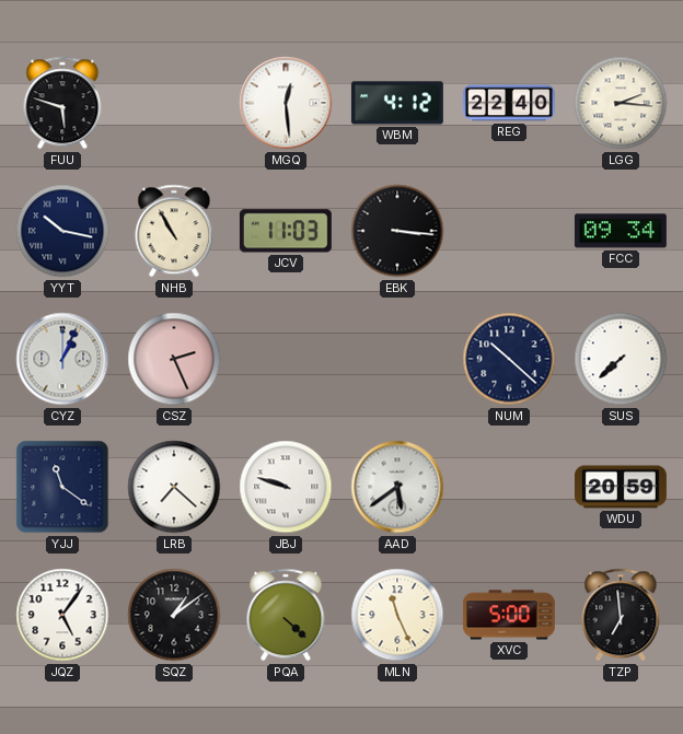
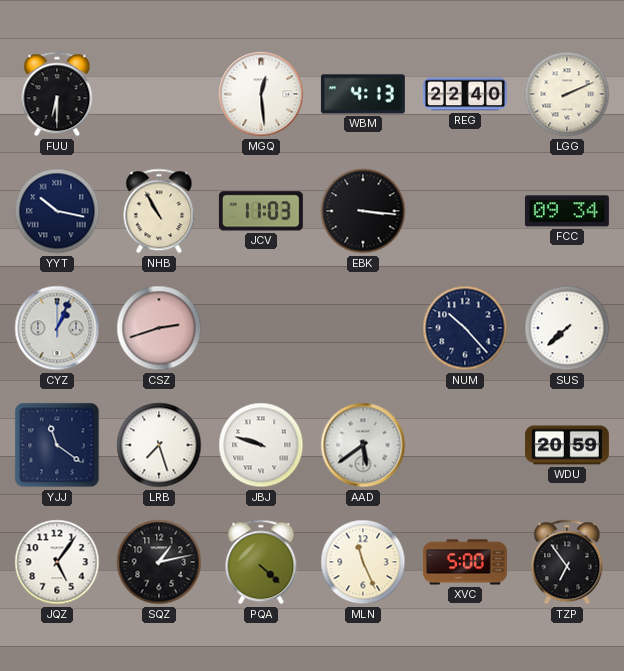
FUU: 5:48 -> 6:30
WBM: 4:12 -> 4:13
LGG: 2:16 -> 2:11
CSZ: 2:26 -> 2:42
NUM: 10:22 -> 10:23
LRB: 7:22 -> 7:27
SQZ: 1:09 -> 1:13
TZP: 6:59 -> 6:54
